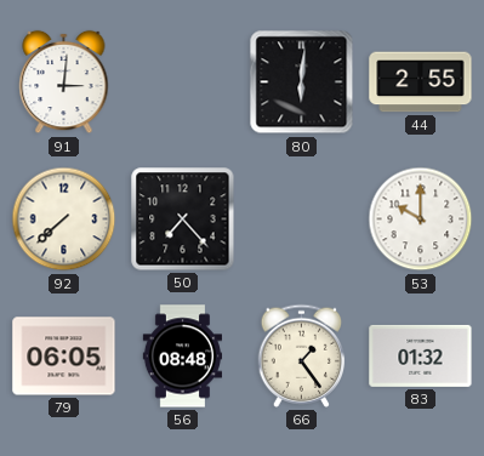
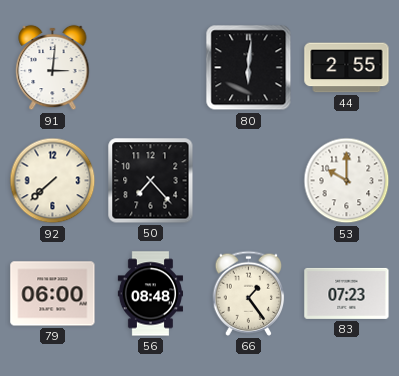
79: 06:05 -> 06:00
83: 01:32 -> 07:23
